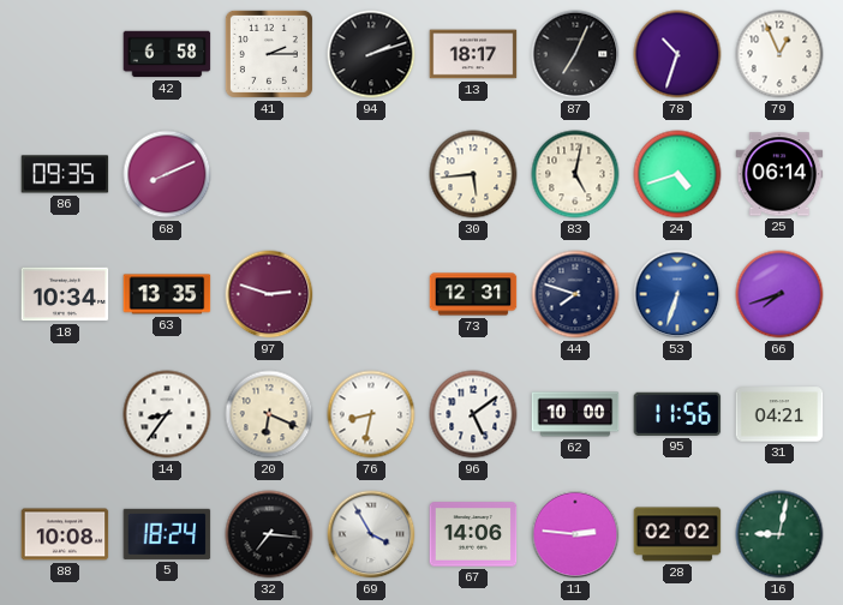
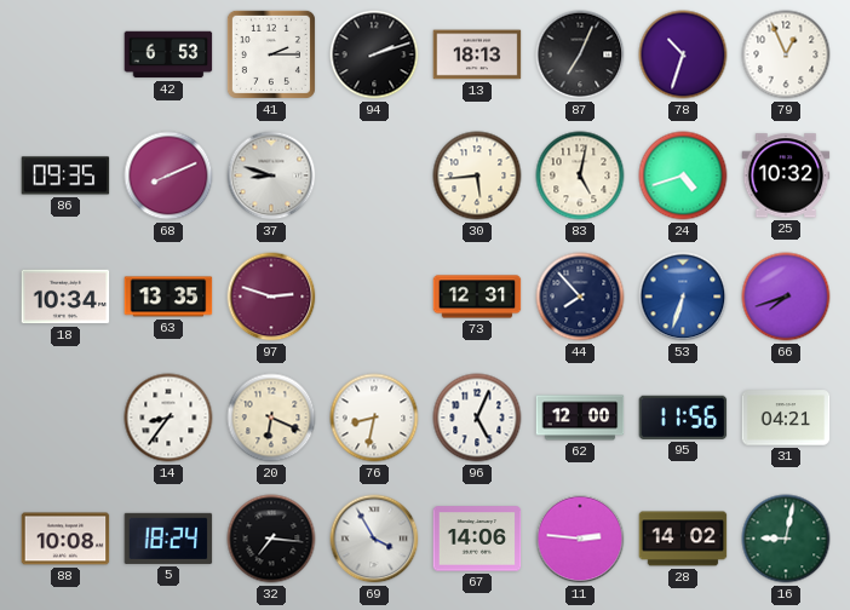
42: 6:58 -> 6:53
13: 18:17 -> 18:13
37: none -> 8:48
25: 06:14 -> 10:32
44: 7:48 -> 7:53
96: 5:09 -> 5:04
62: 10:00 -> 12:00
28: 02:02 -> 14:02
